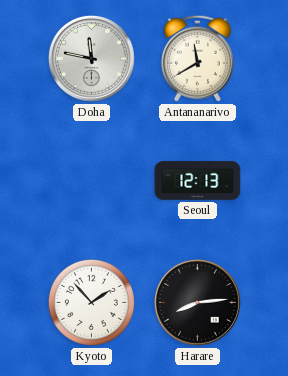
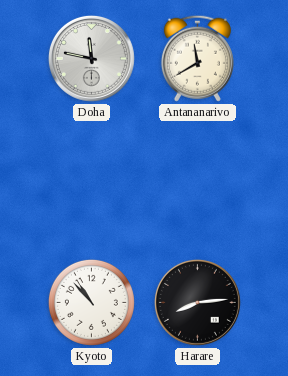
Seoul: 12:13 -> none
Kyoto: 1:53 -> 10:53
